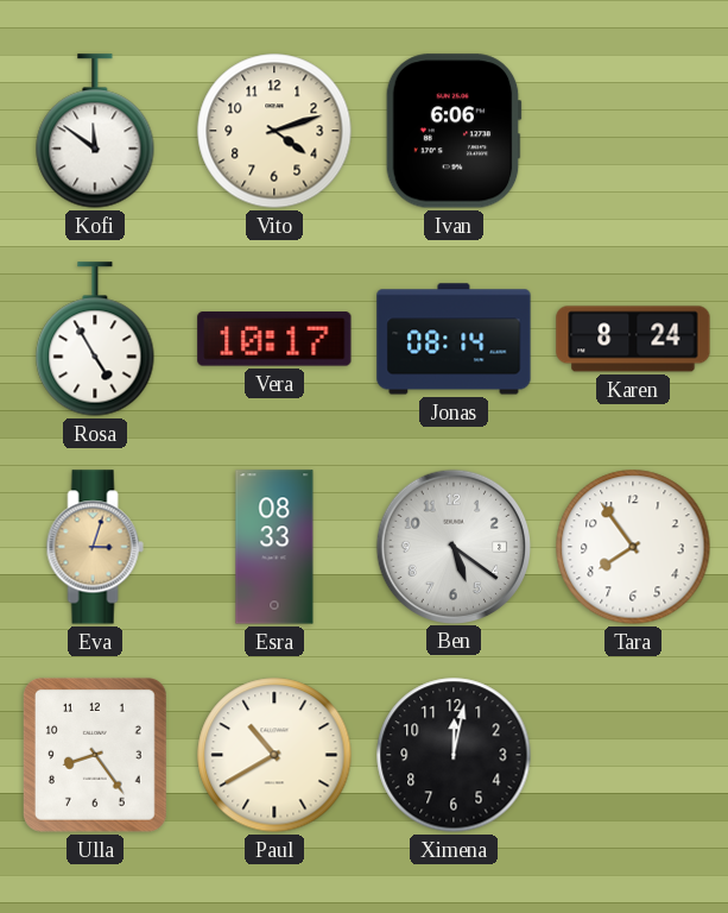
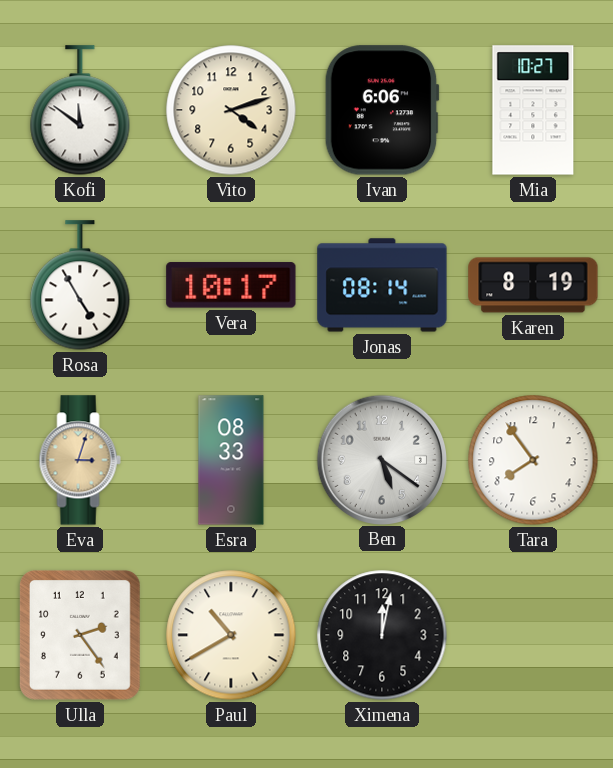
Mia: none -> 10:27
Karen: 8:24 -> 8:19
Ulla: 8:24 -> 2:24
